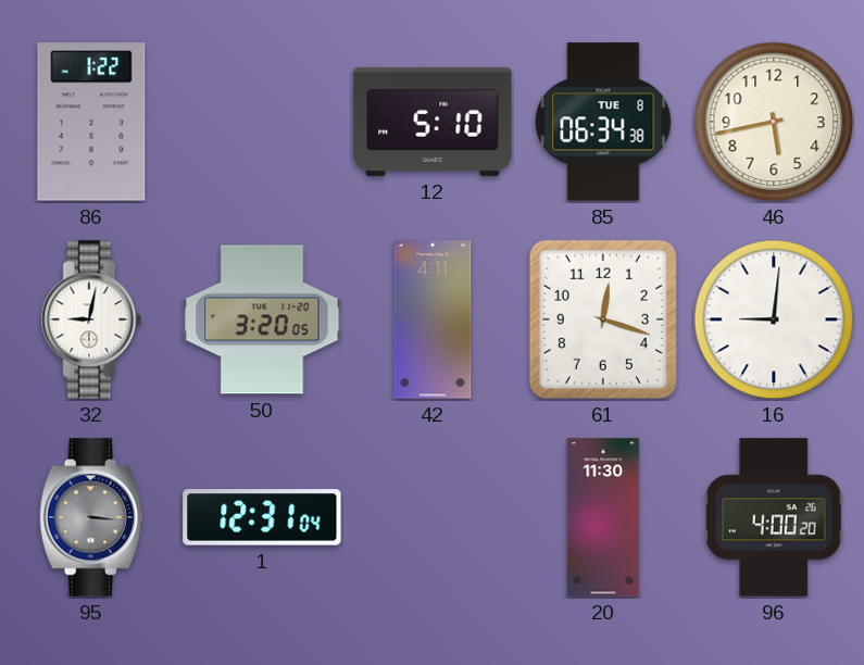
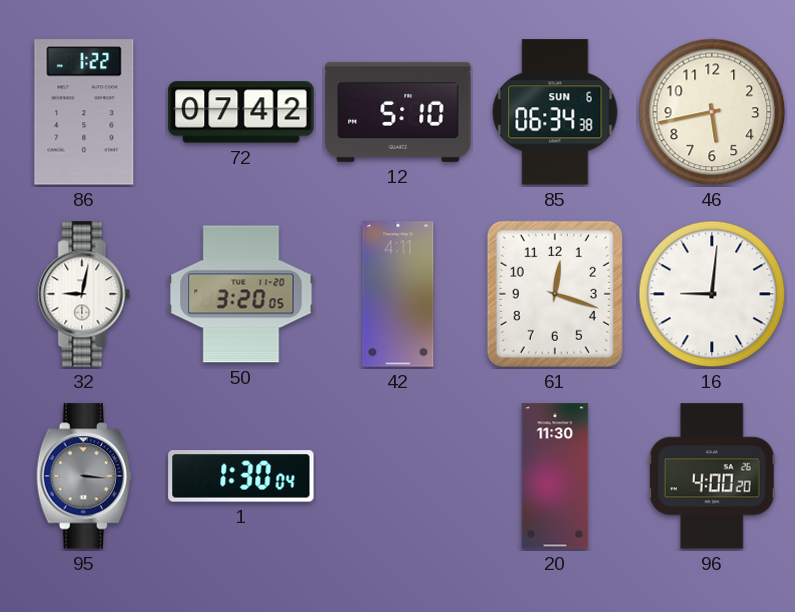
72: none -> 07:42
85 date: TUE 8 -> SUN 6
1: 12:31 -> 1:30
